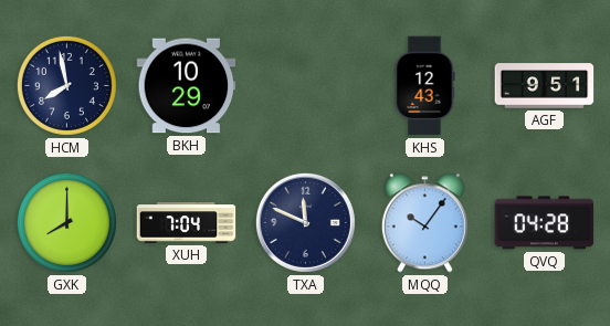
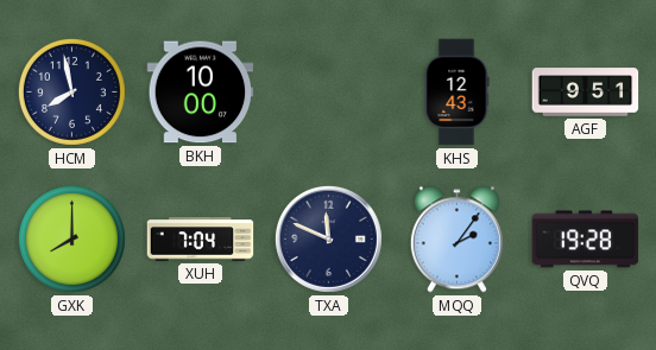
BKH: 10:29 -> 10:00
MQQ: 10:06 -> 2:06
QVQ: 04:28 -> 19:28
